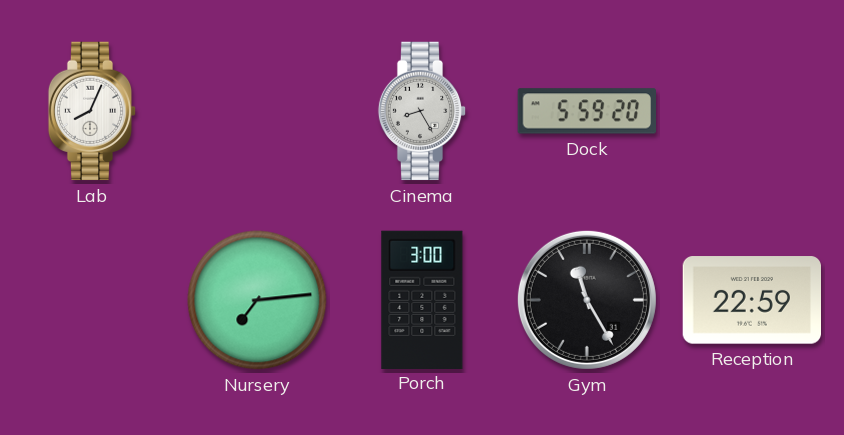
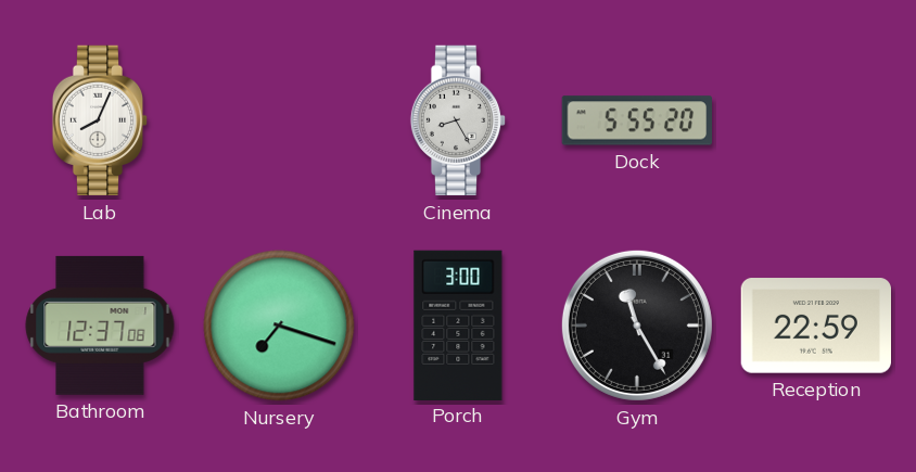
Dock: 5:59 -> 5:55
Bathroom: none -> 12:37
Nursery: 7:14 -> 7:18
